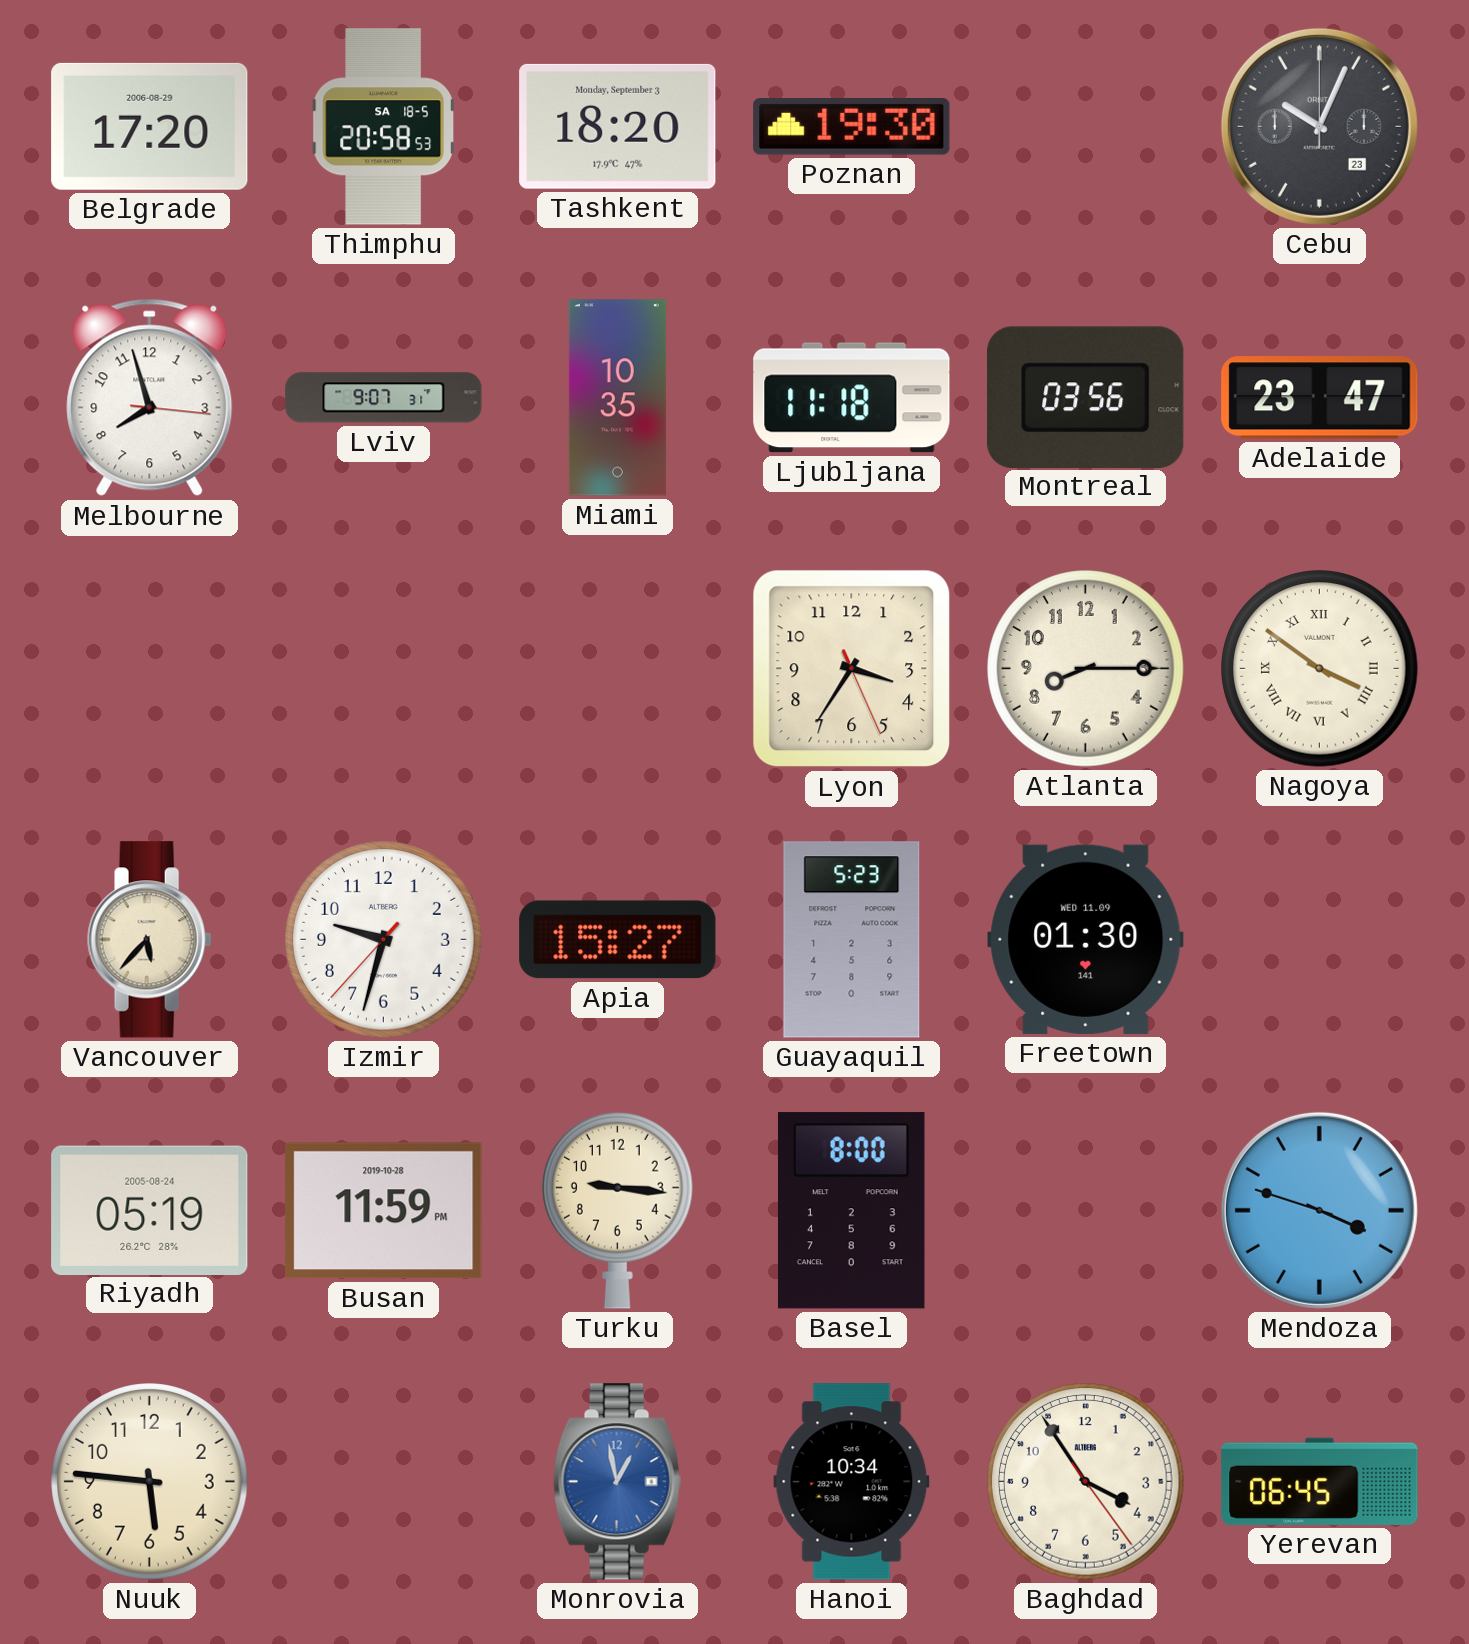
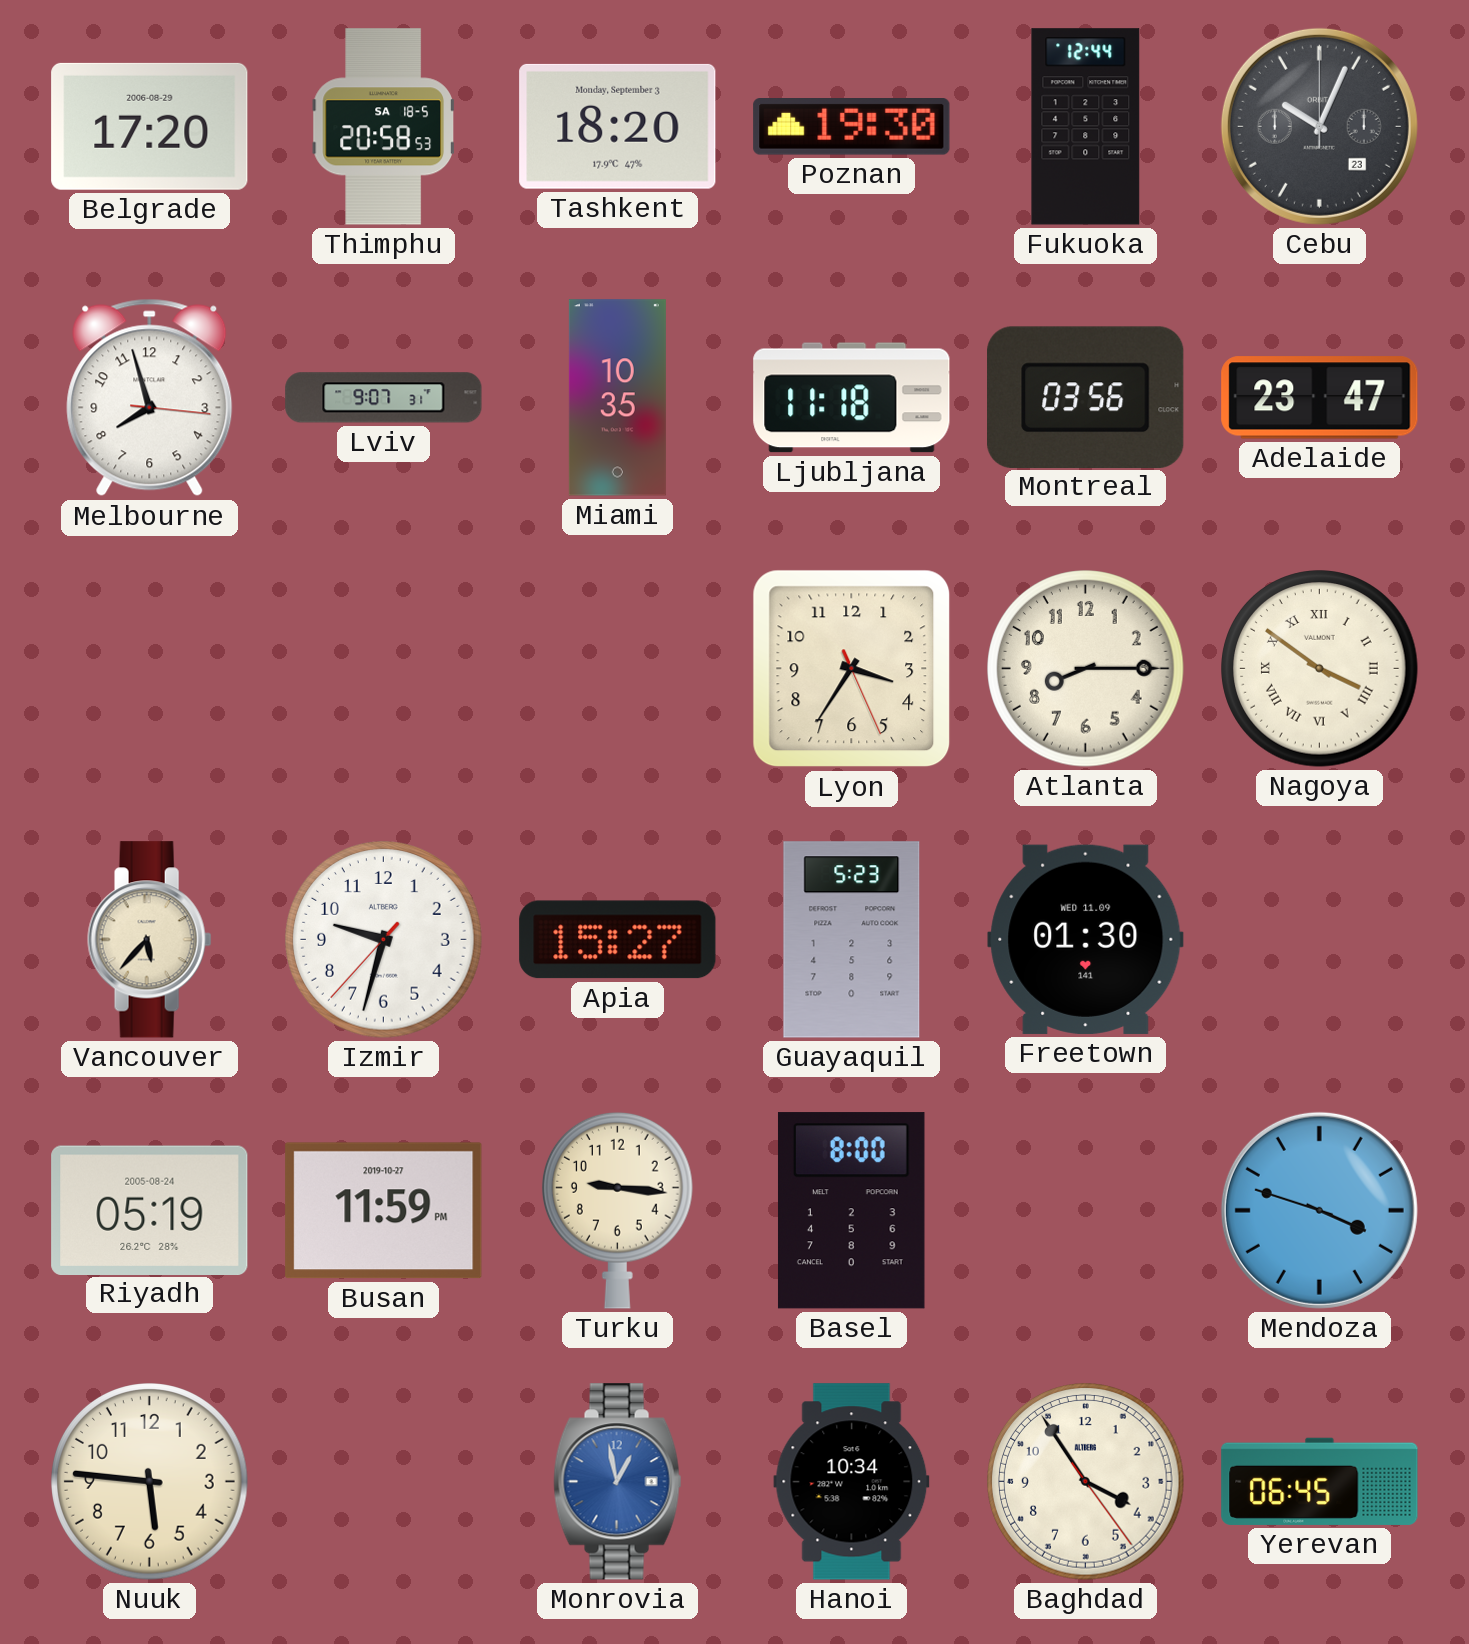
Fukuoka: none -> 12:44
Busan date: 2019-10-28 -> 2019-10-27
